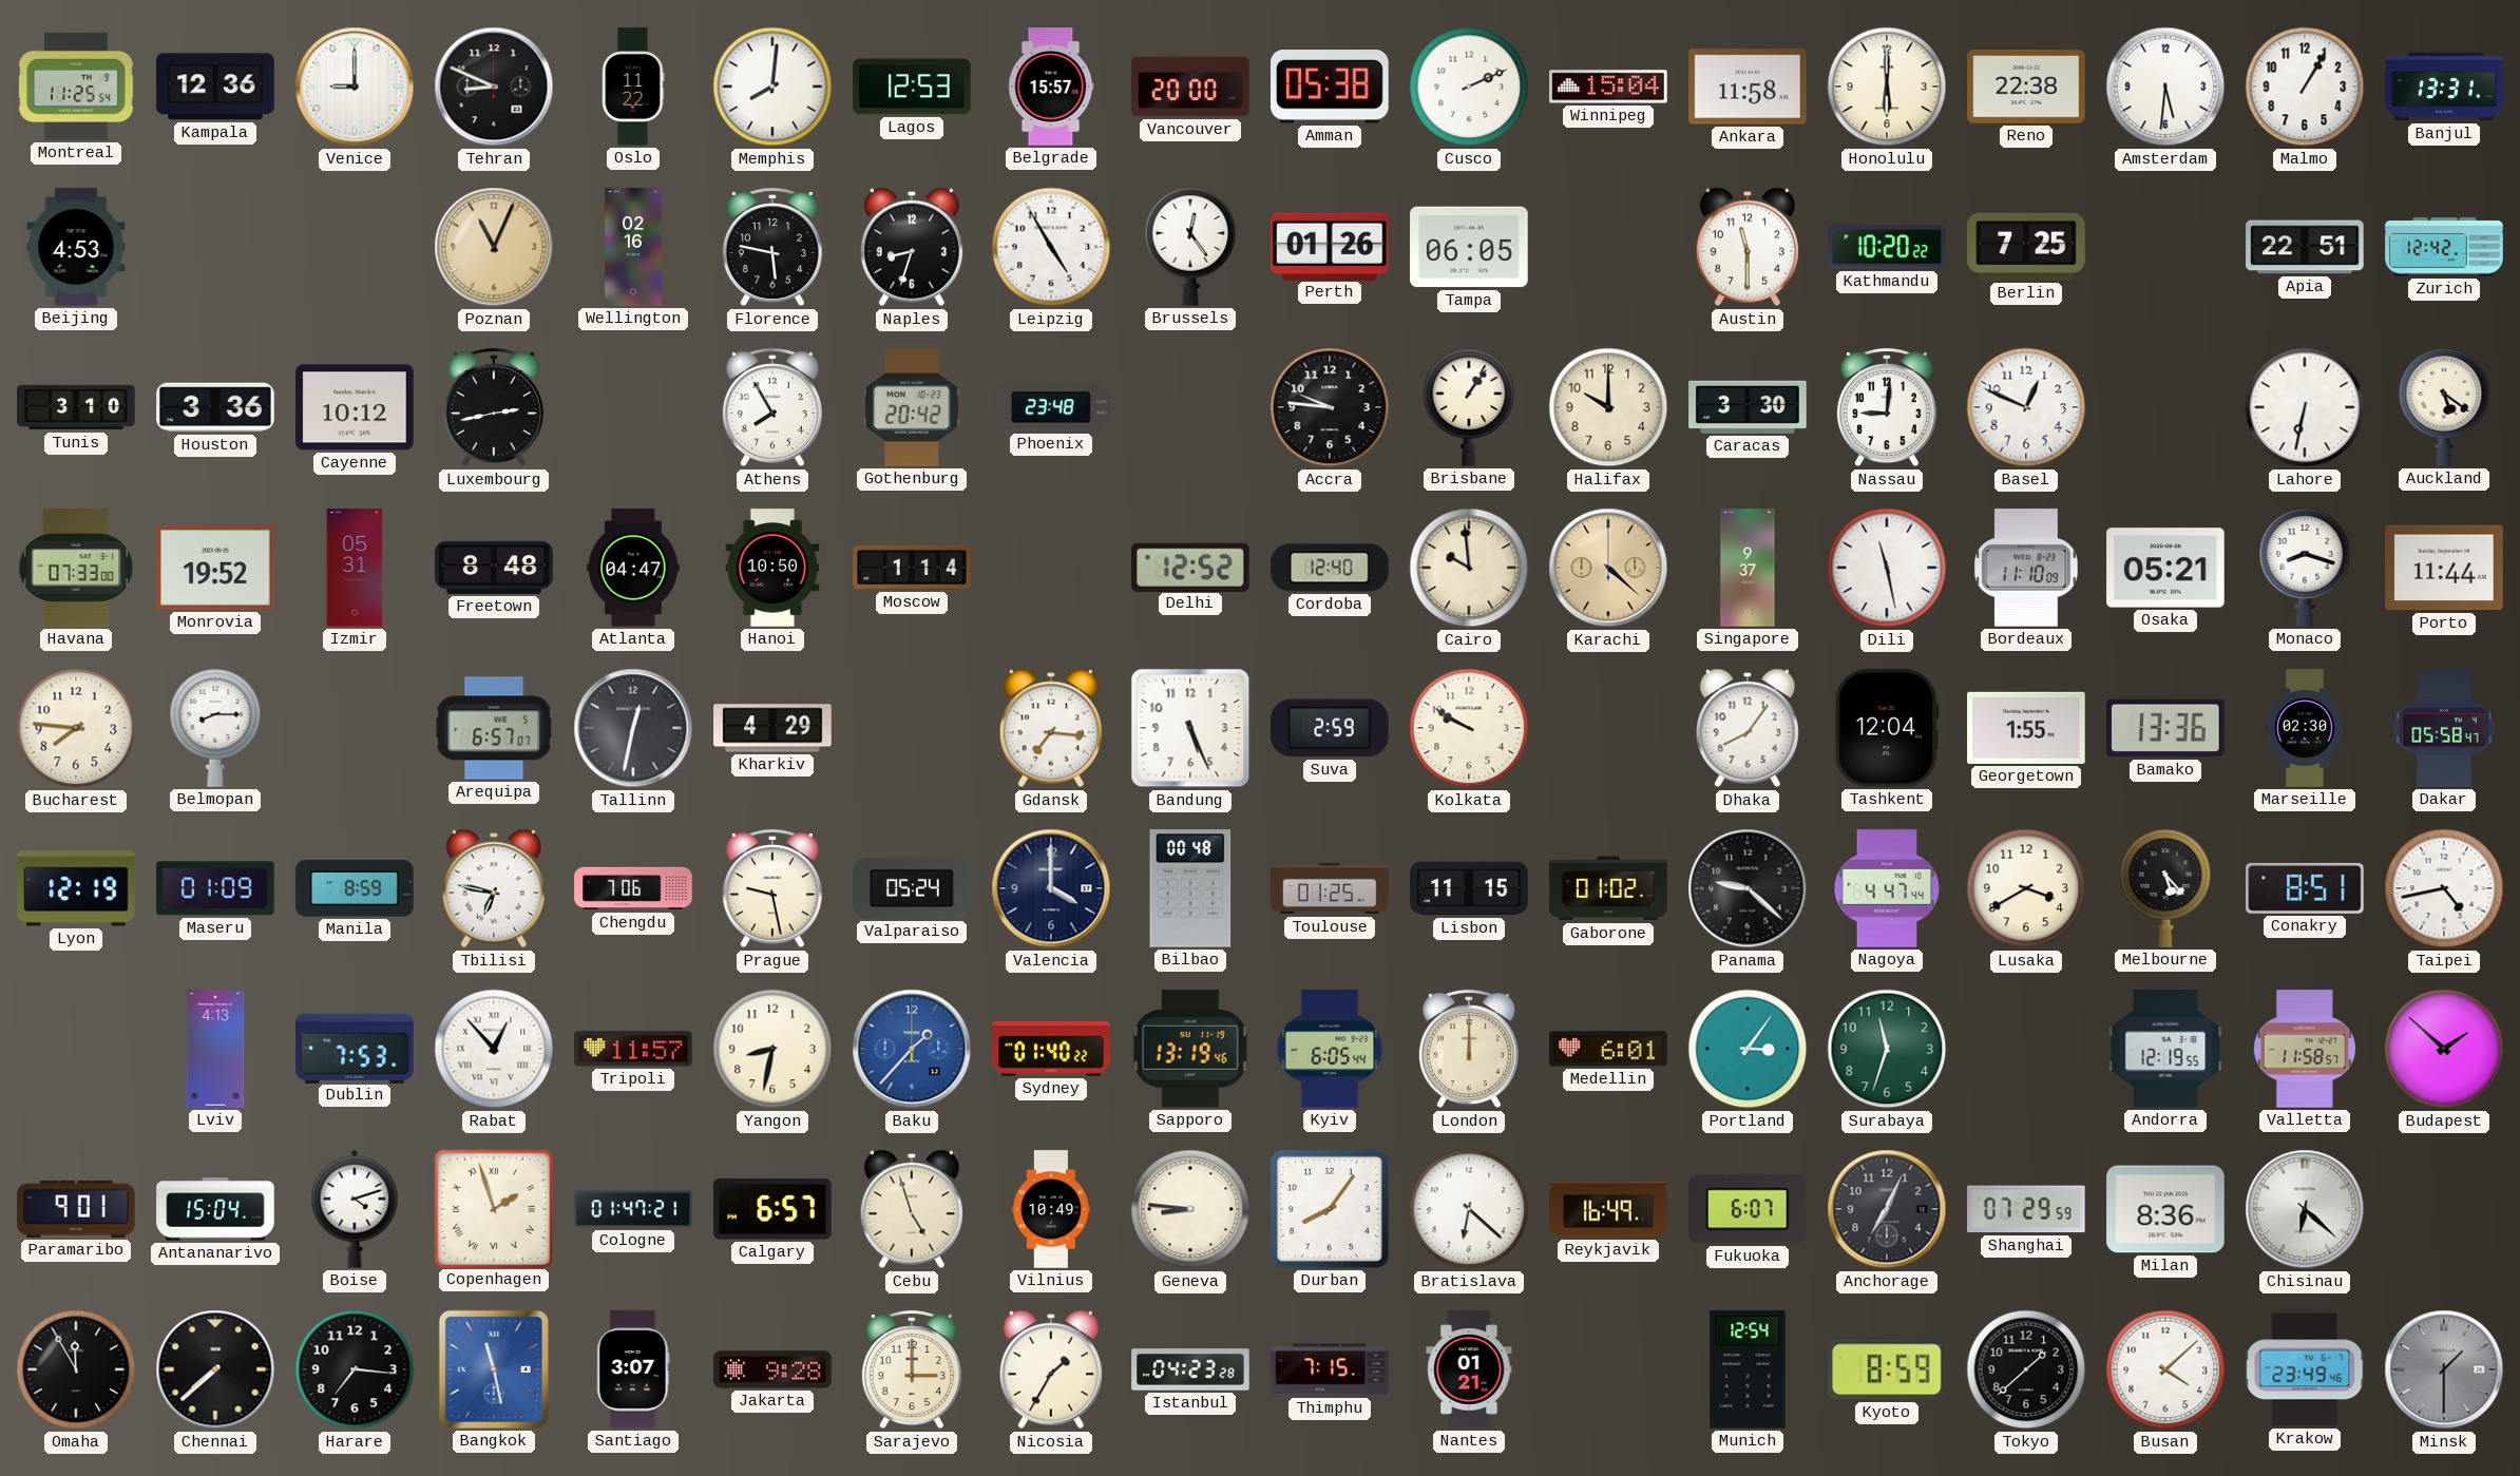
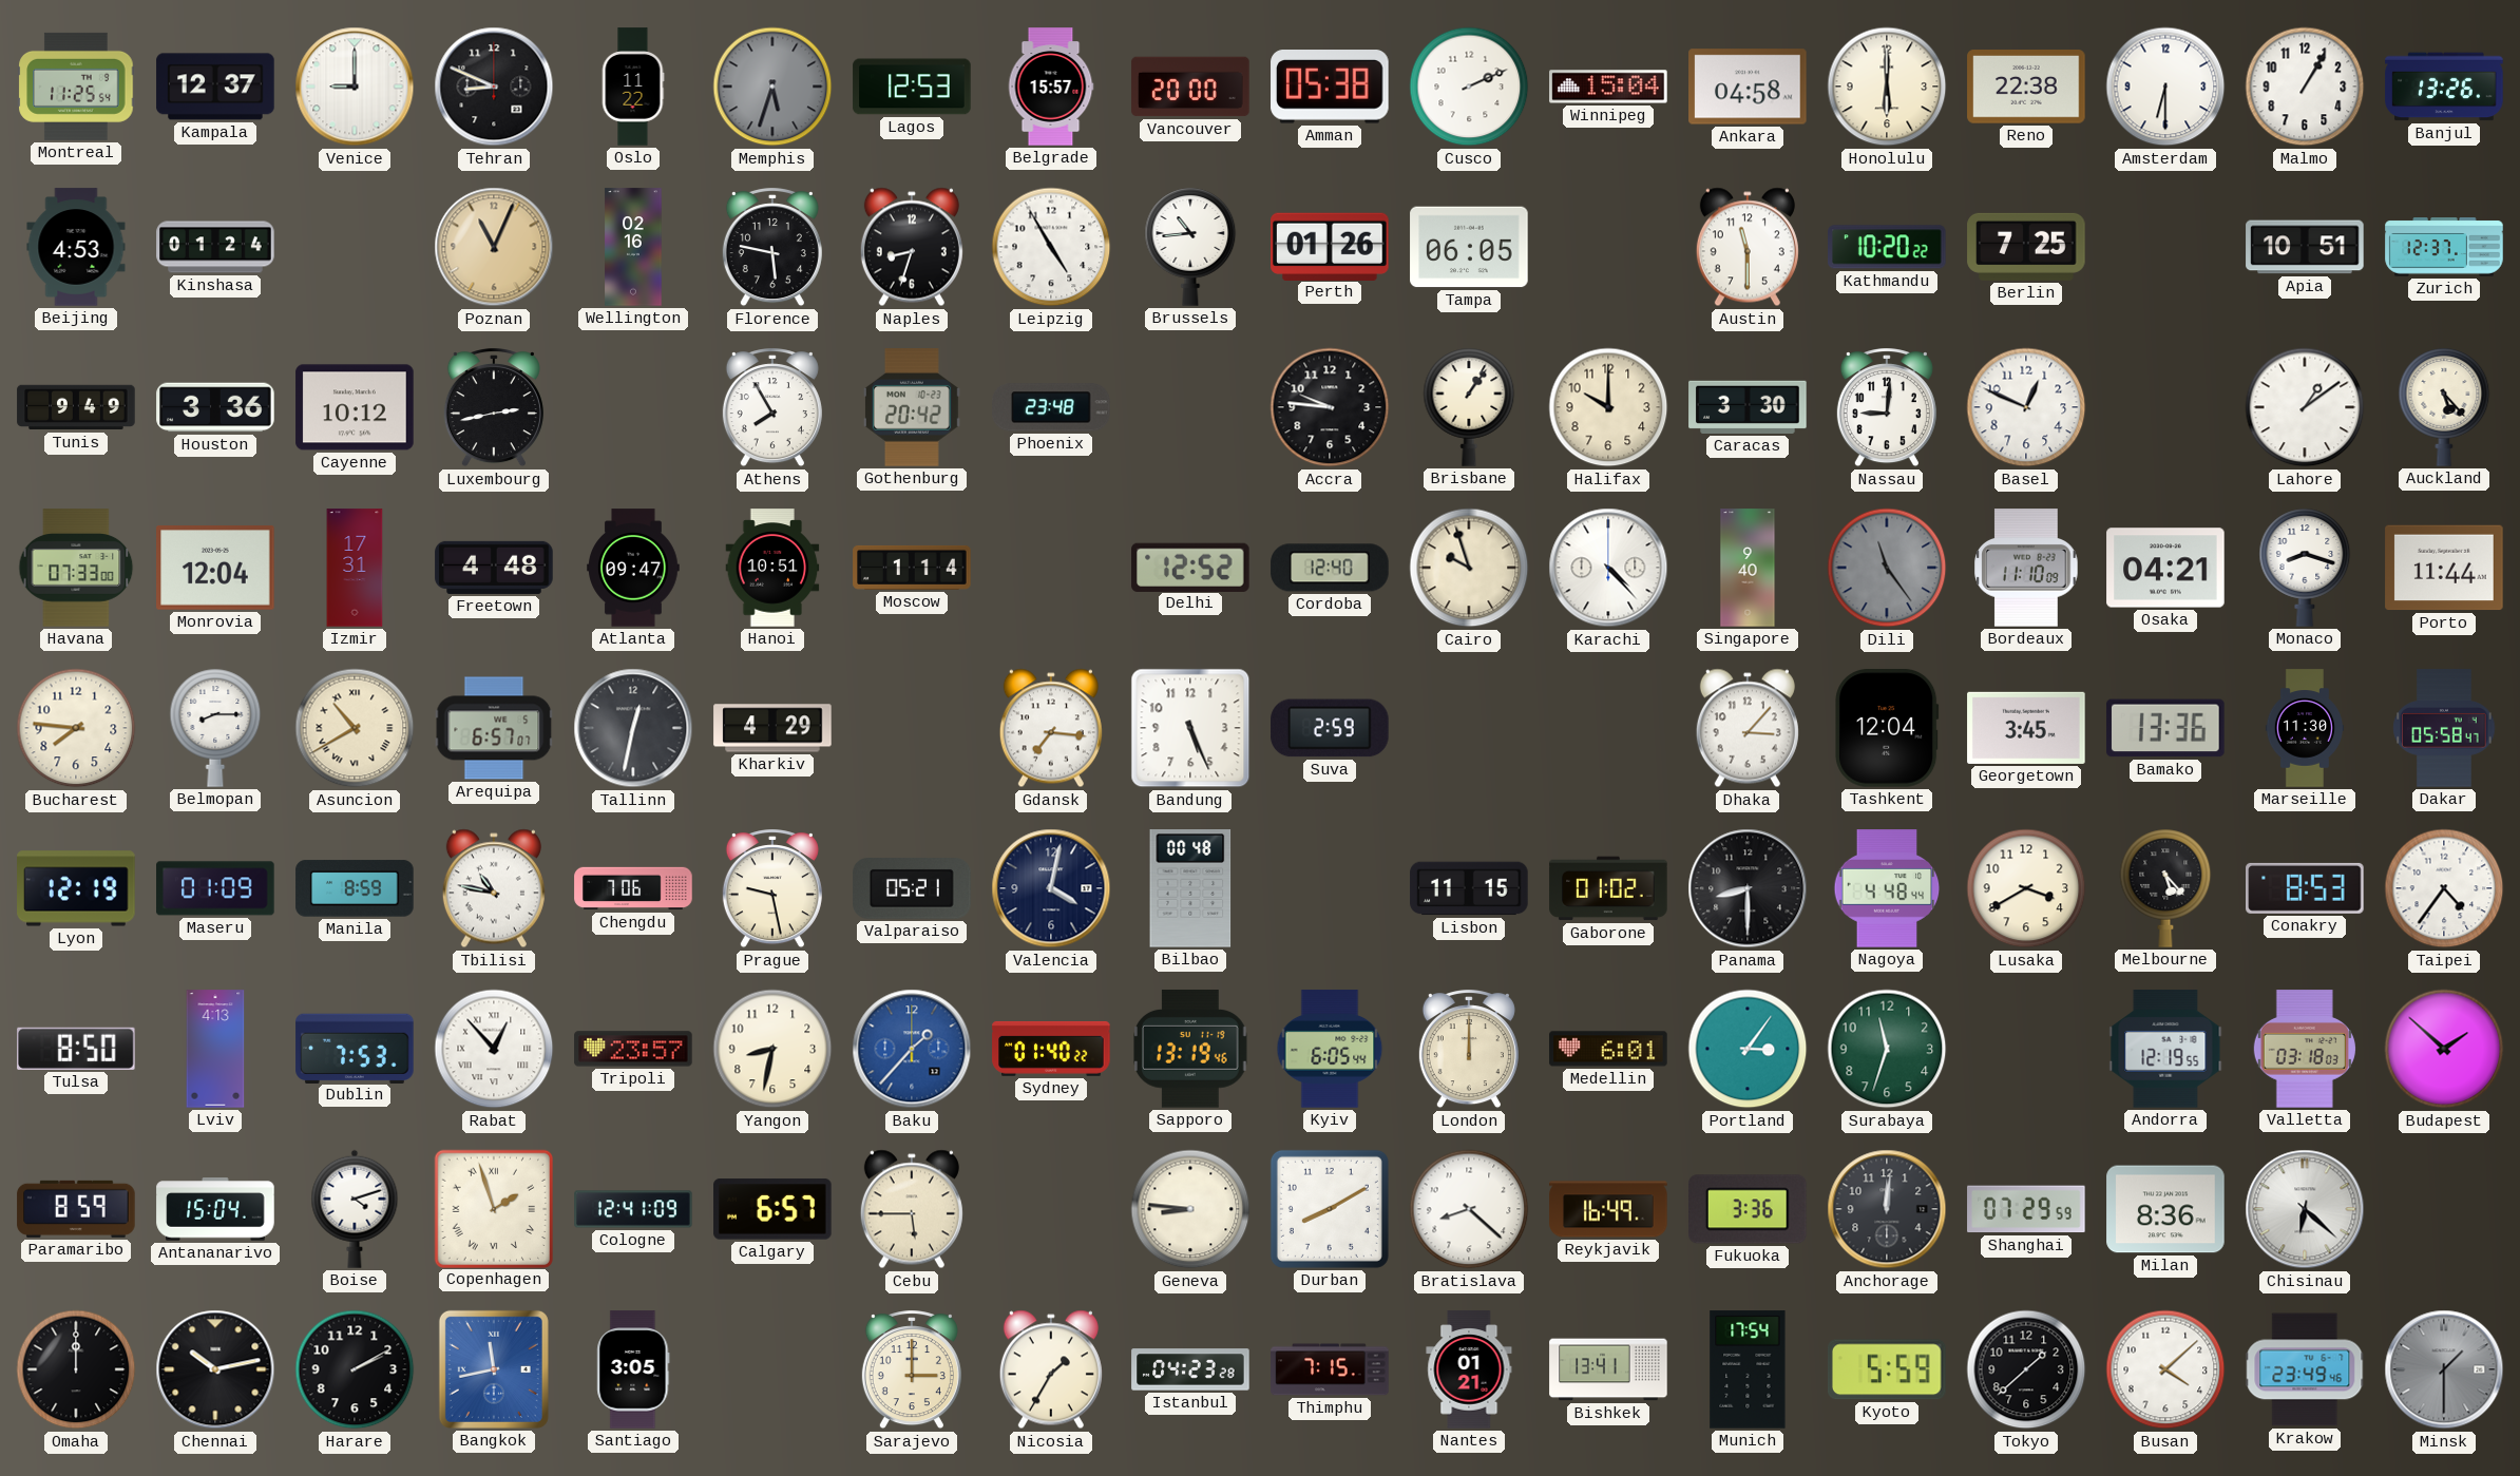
Kampala: 12:36 -> 12:37
Memphis: 8:01 -> 5:33
Memphis dial: white -> grey
Ankara: 11:58 -> 04:58
Amsterdam: 5:31 -> 6:30
Banjul: 13:31 -> 13:26
Kinshasa: none -> 01:24
Brussels: 12:24 -> 10:44
Apia: 22:51 -> 10:51
Zurich: 12:42 -> 12:37
Tunis: 3:10 -> 9:49
Lahore: 6:32 -> 1:09
Auckland: 5:21 -> 5:23
Monrovia: 19:52 -> 12:04
Izmir: 05:31 -> 17:31
Freetown: 8:48 -> 4:48
Atlanta: 04:47 -> 09:47
Hanoi: 10:50 -> 10:51
Cairo: 9:59 -> 9:57
Karachi: 4:22 -> 4:23
Karachi dial: champagne -> white
Singapore: 9:37 -> 9:40
Dili: 11:28 -> 11:24
Dili dial: white -> grey
Osaka: 05:21 -> 04:21
Asuncion: none -> 10:40
Kolkata: 9:50 -> none
Dhaka: 8:06 -> 3:07
Georgetown: 1:55 -> 3:45
Marseille: 02:30 -> 11:30
Tbilisi: 6:47 -> 10:47
Valparaiso: 05:24 -> 05:21
Valencia: 4:00 -> 4:02
Toulouse: 01:25 -> none
Panama: 9:22 -> 8:30
Nagoya: 4:47 -> 4:48
Conakry: 8:51 -> 8:53
Taipei: 4:43 -> 4:36
Tulsa: none -> 8:50
Tripoli: 11:57 -> 23:57
Valletta: 11:58 -> 03:18
Paramaribo: 9:01 -> 8:59
Cologne: 01:47 -> 12:41
Cebu: 4:57 -> 5:45
Vilnius: 10:49 -> none
Durban: 8:06 -> 8:10
Bratislava: 6:22 -> 8:22
Fukuoka: 6:07 -> 3:36
Anchorage: 7:04 -> 12:01
Omaha: 11:55 -> 12:00
Chennai: 7:38 -> 10:13
Harare: 7:16 -> 2:10
Bangkok: 11:28 -> 11:43
Santiago: 3:07 -> 3:05
Jakarta: 9:28 -> none
Bishkek: none -> 13:41
Munich: 12:54 -> 17:54
Kyoto: 8:59 -> 5:59
